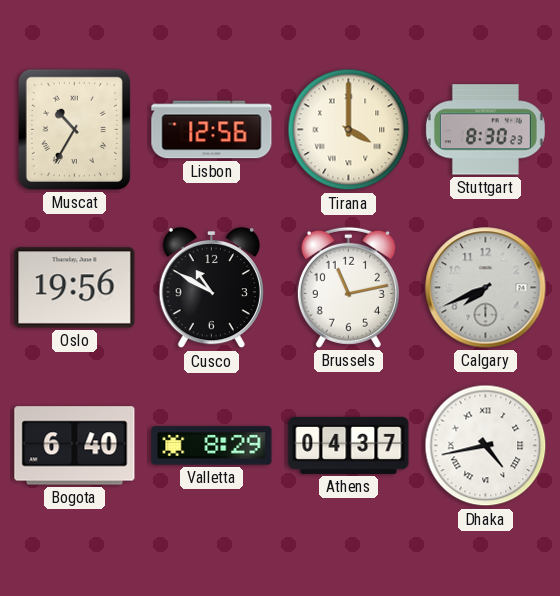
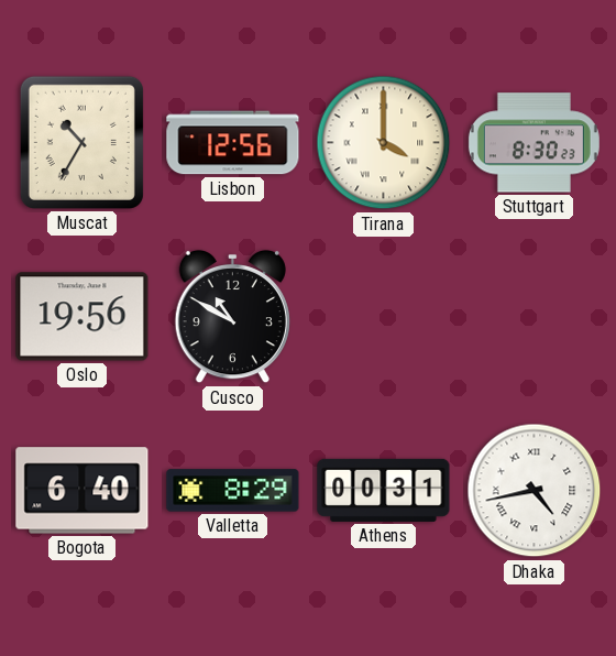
Brussels: 11:13 -> none
Calgary: 7:41 -> none
Athens: 04:37 -> 00:31
